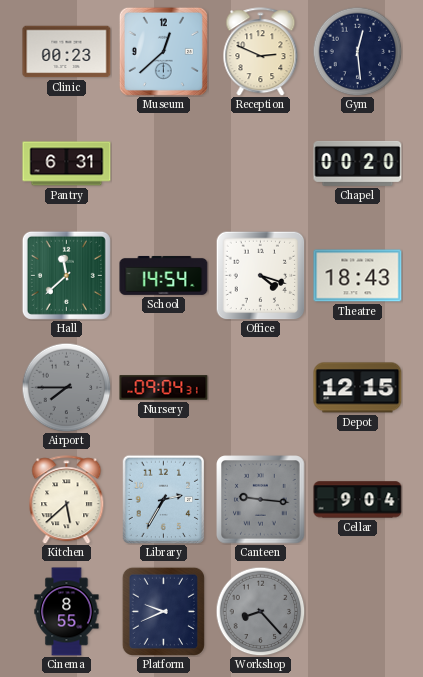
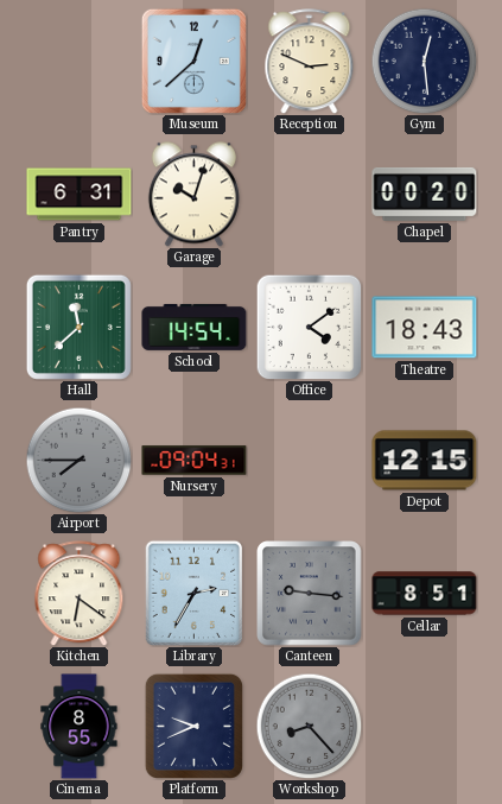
Clinic: 00:23 -> none
Garage: none -> 10:03
Office: 4:18 -> 4:09
Kitchen: 5:38 -> 6:21
Cellar: 9:04 -> 8:51
